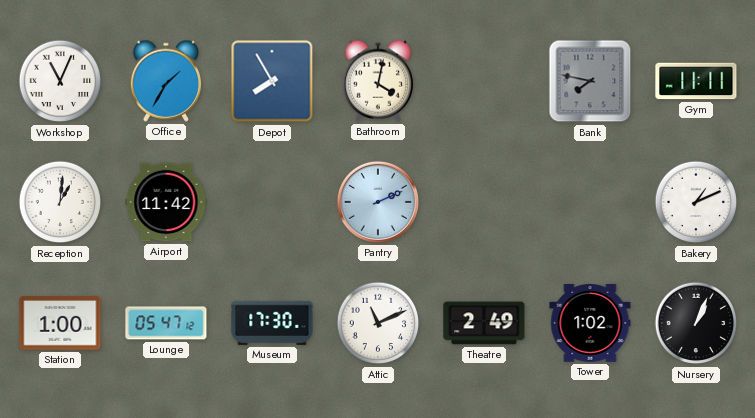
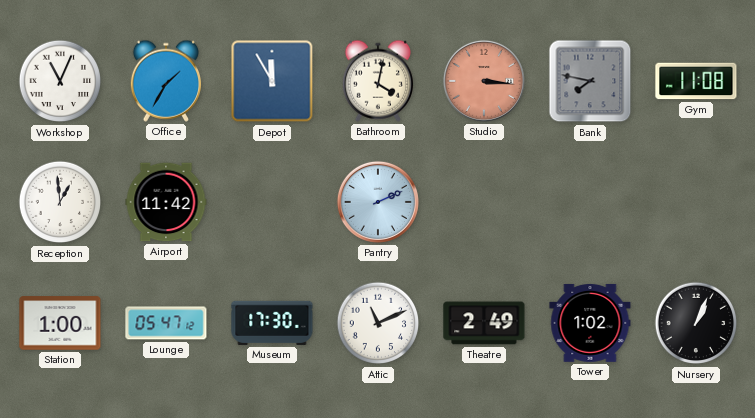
Depot: 7:55 -> 11:55
Studio: none -> 3:16
Gym: 11:11 -> 11:08
Reception: 1:01 -> 12:59
Bakery: 1:11 -> none
